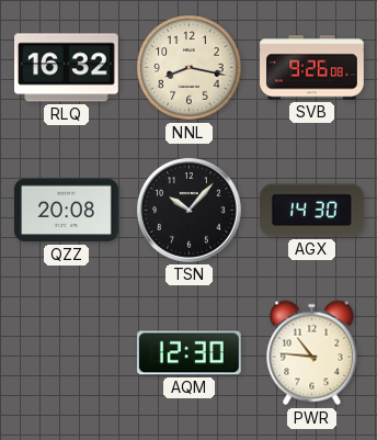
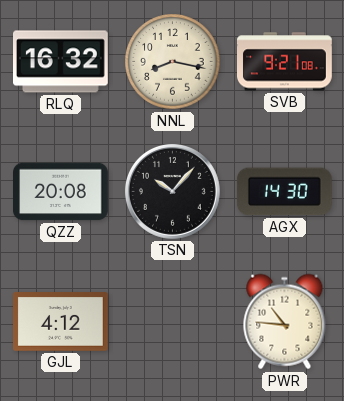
SVB: 9:26 -> 9:21
GJL: none -> 4:12
AQM: 12:30 -> none
